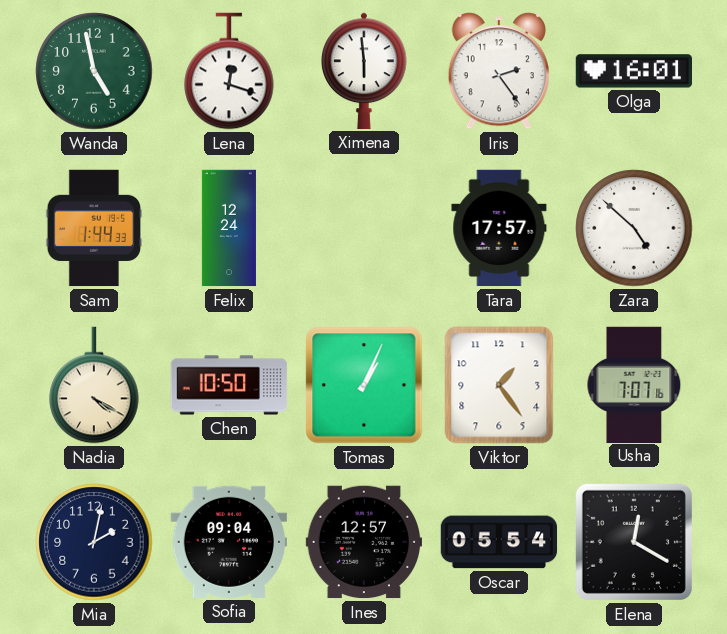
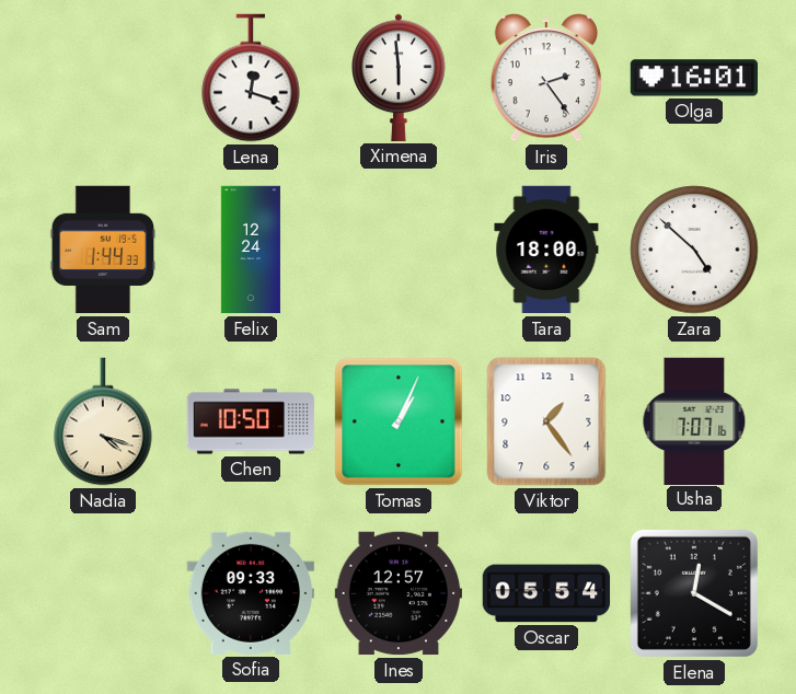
Wanda: 4:58 -> none
Tara: 17:57 -> 18:00
Nadia: 4:20 -> 4:18
Mia: 2:02 -> none
Sofia: 09:04 -> 09:33
